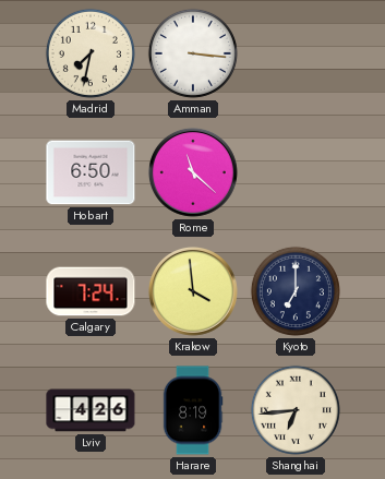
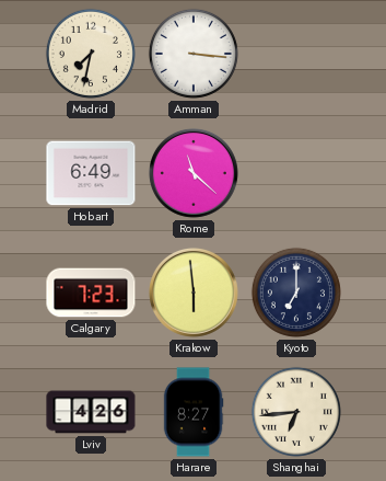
Hobart: 6:50 -> 6:49
Calgary: 7:24 -> 7:23
Krakow: 3:59 -> 5:59
Harare: 8:19 -> 8:27
